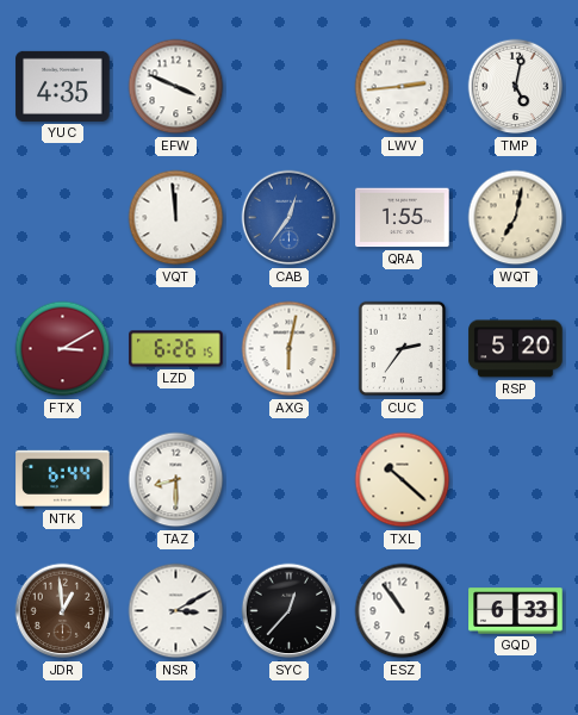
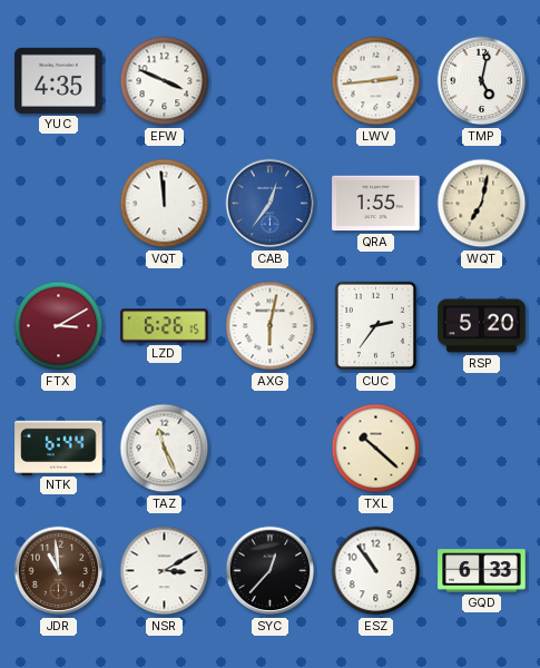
TAZ: 8:30 -> 11:26
JDR: 12:59 -> 10:59
